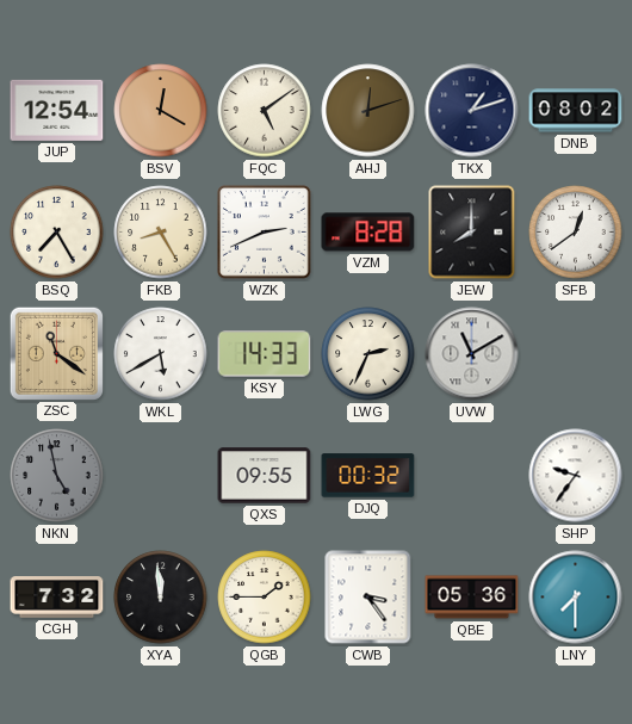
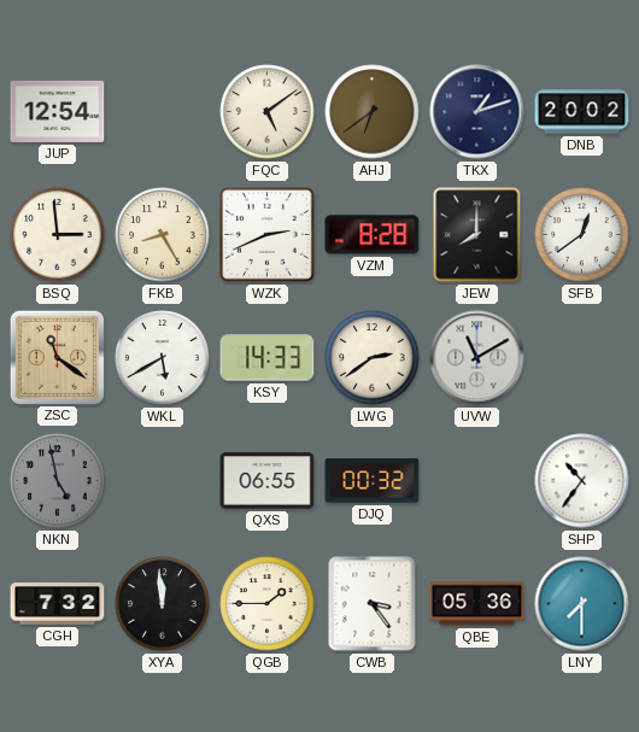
BSV: 12:20 -> none
AHJ: 12:12 -> 6:39
DNB: 08:02 -> 20:02
BSQ: 7:25 -> 2:59
LWG: 2:34 -> 2:39
QXS: 09:55 -> 06:55
SHP: 9:36 -> 10:36
